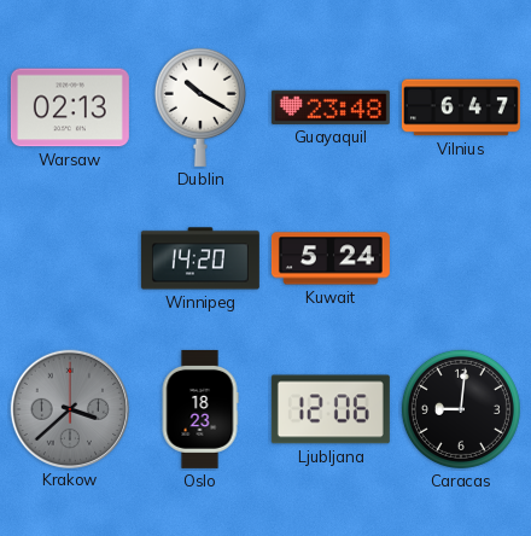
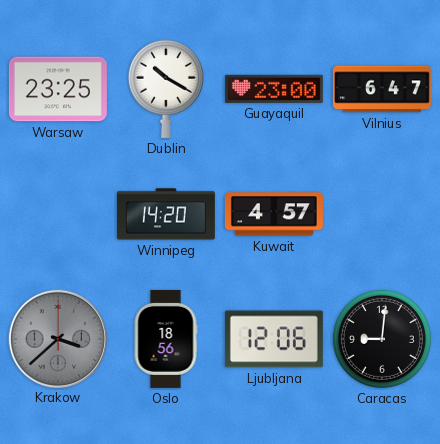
Warsaw: 02:13 -> 23:25
Guayaquil: 23:48 -> 23:00
Kuwait: 5:24 -> 4:57
Oslo: 18:23 -> 18:56
